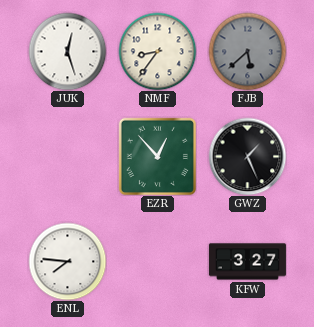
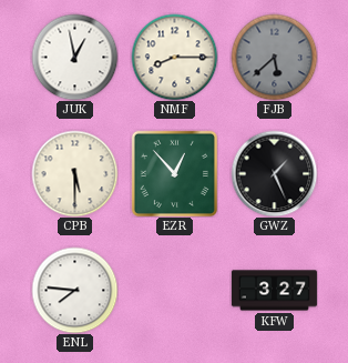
JUK: 12:27 -> 12:58
NMF: 8:36 -> 8:15
CPB: none -> 5:30
